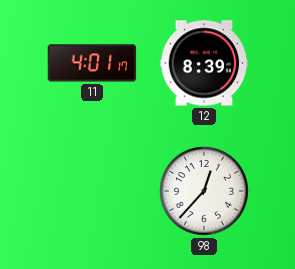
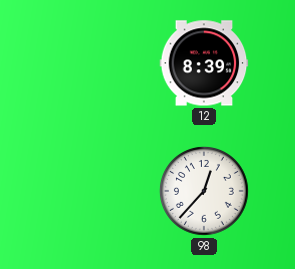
11: 4:01 -> none
